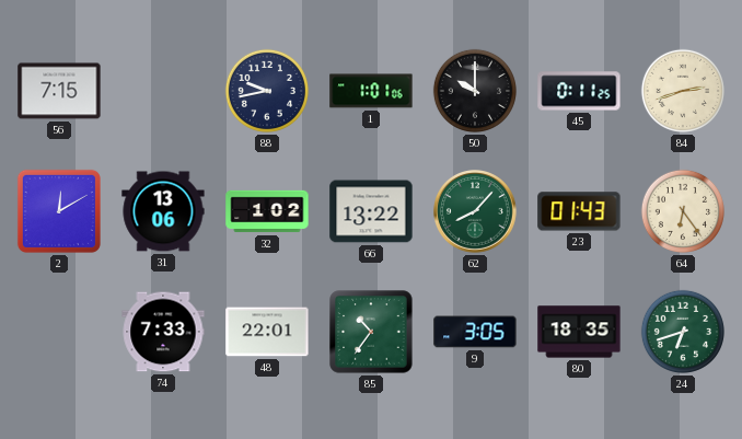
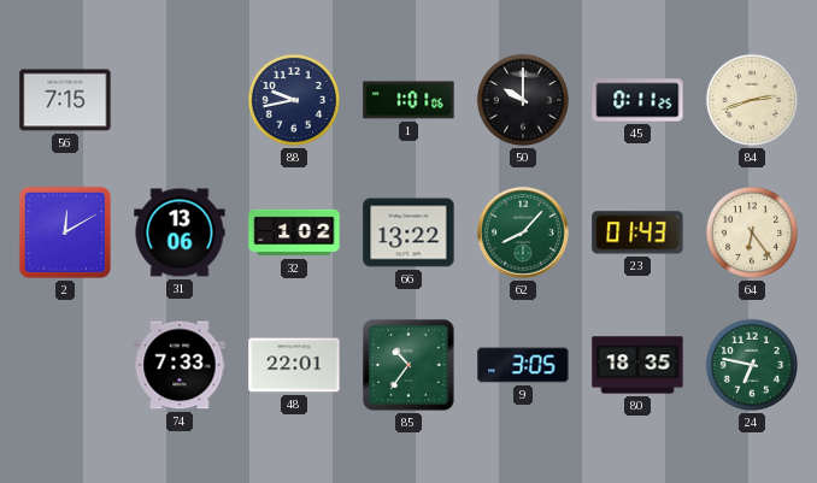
24: 6:42 -> 6:47
